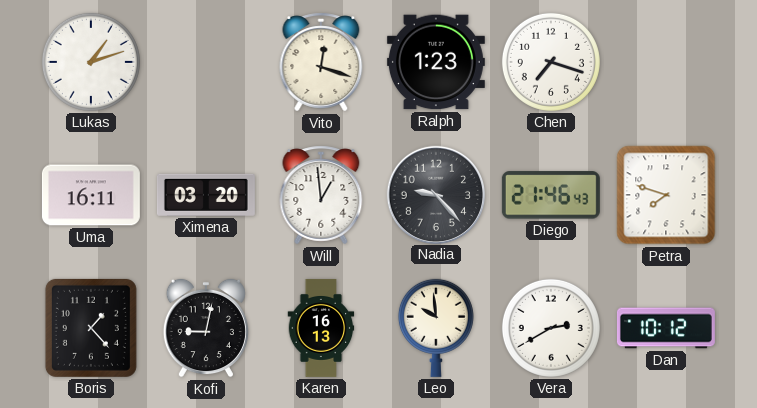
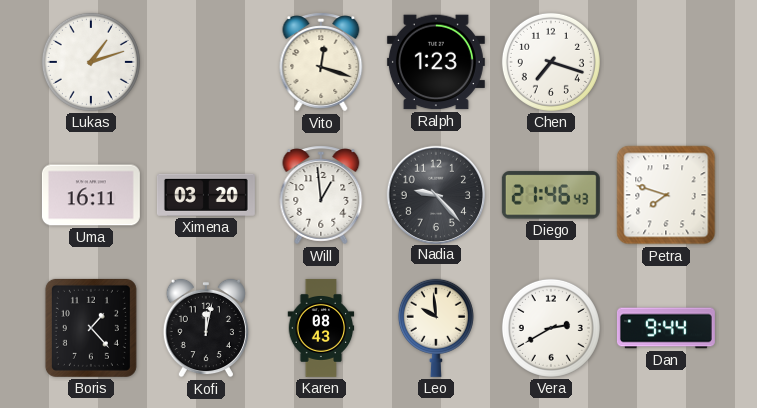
Kofi: 9:02 -> 12:02
Karen: 16:13 -> 08:43
Dan: 10:12 -> 9:44
